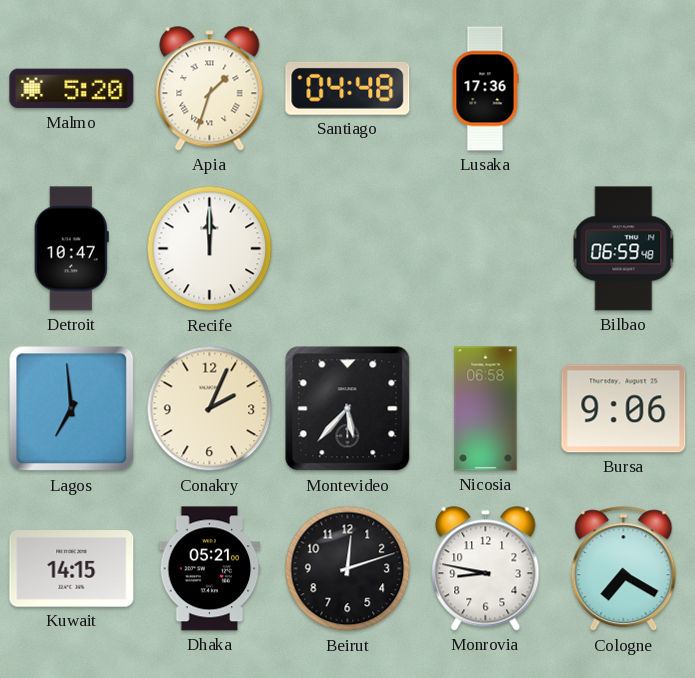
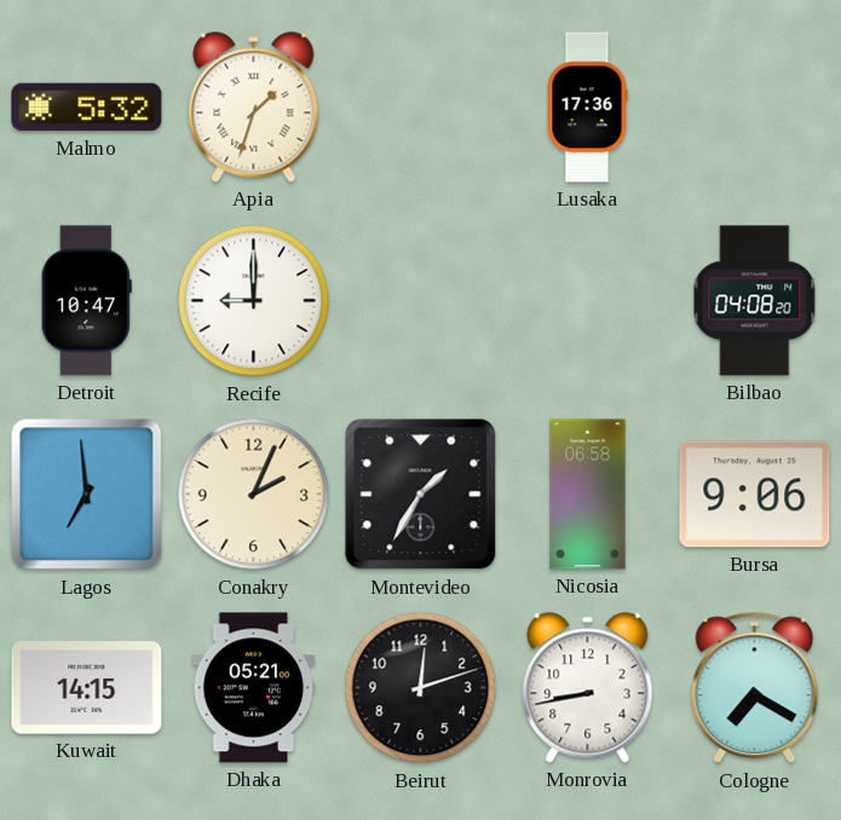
Malmo: 5:20 -> 5:32
Santiago: 04:48 -> none
Recife: 12:00 -> 9:00
Bilbao: 06:59 -> 04:08
Montevideo: 5:37 -> 1:35
Monrovia: 8:47 -> 8:43
